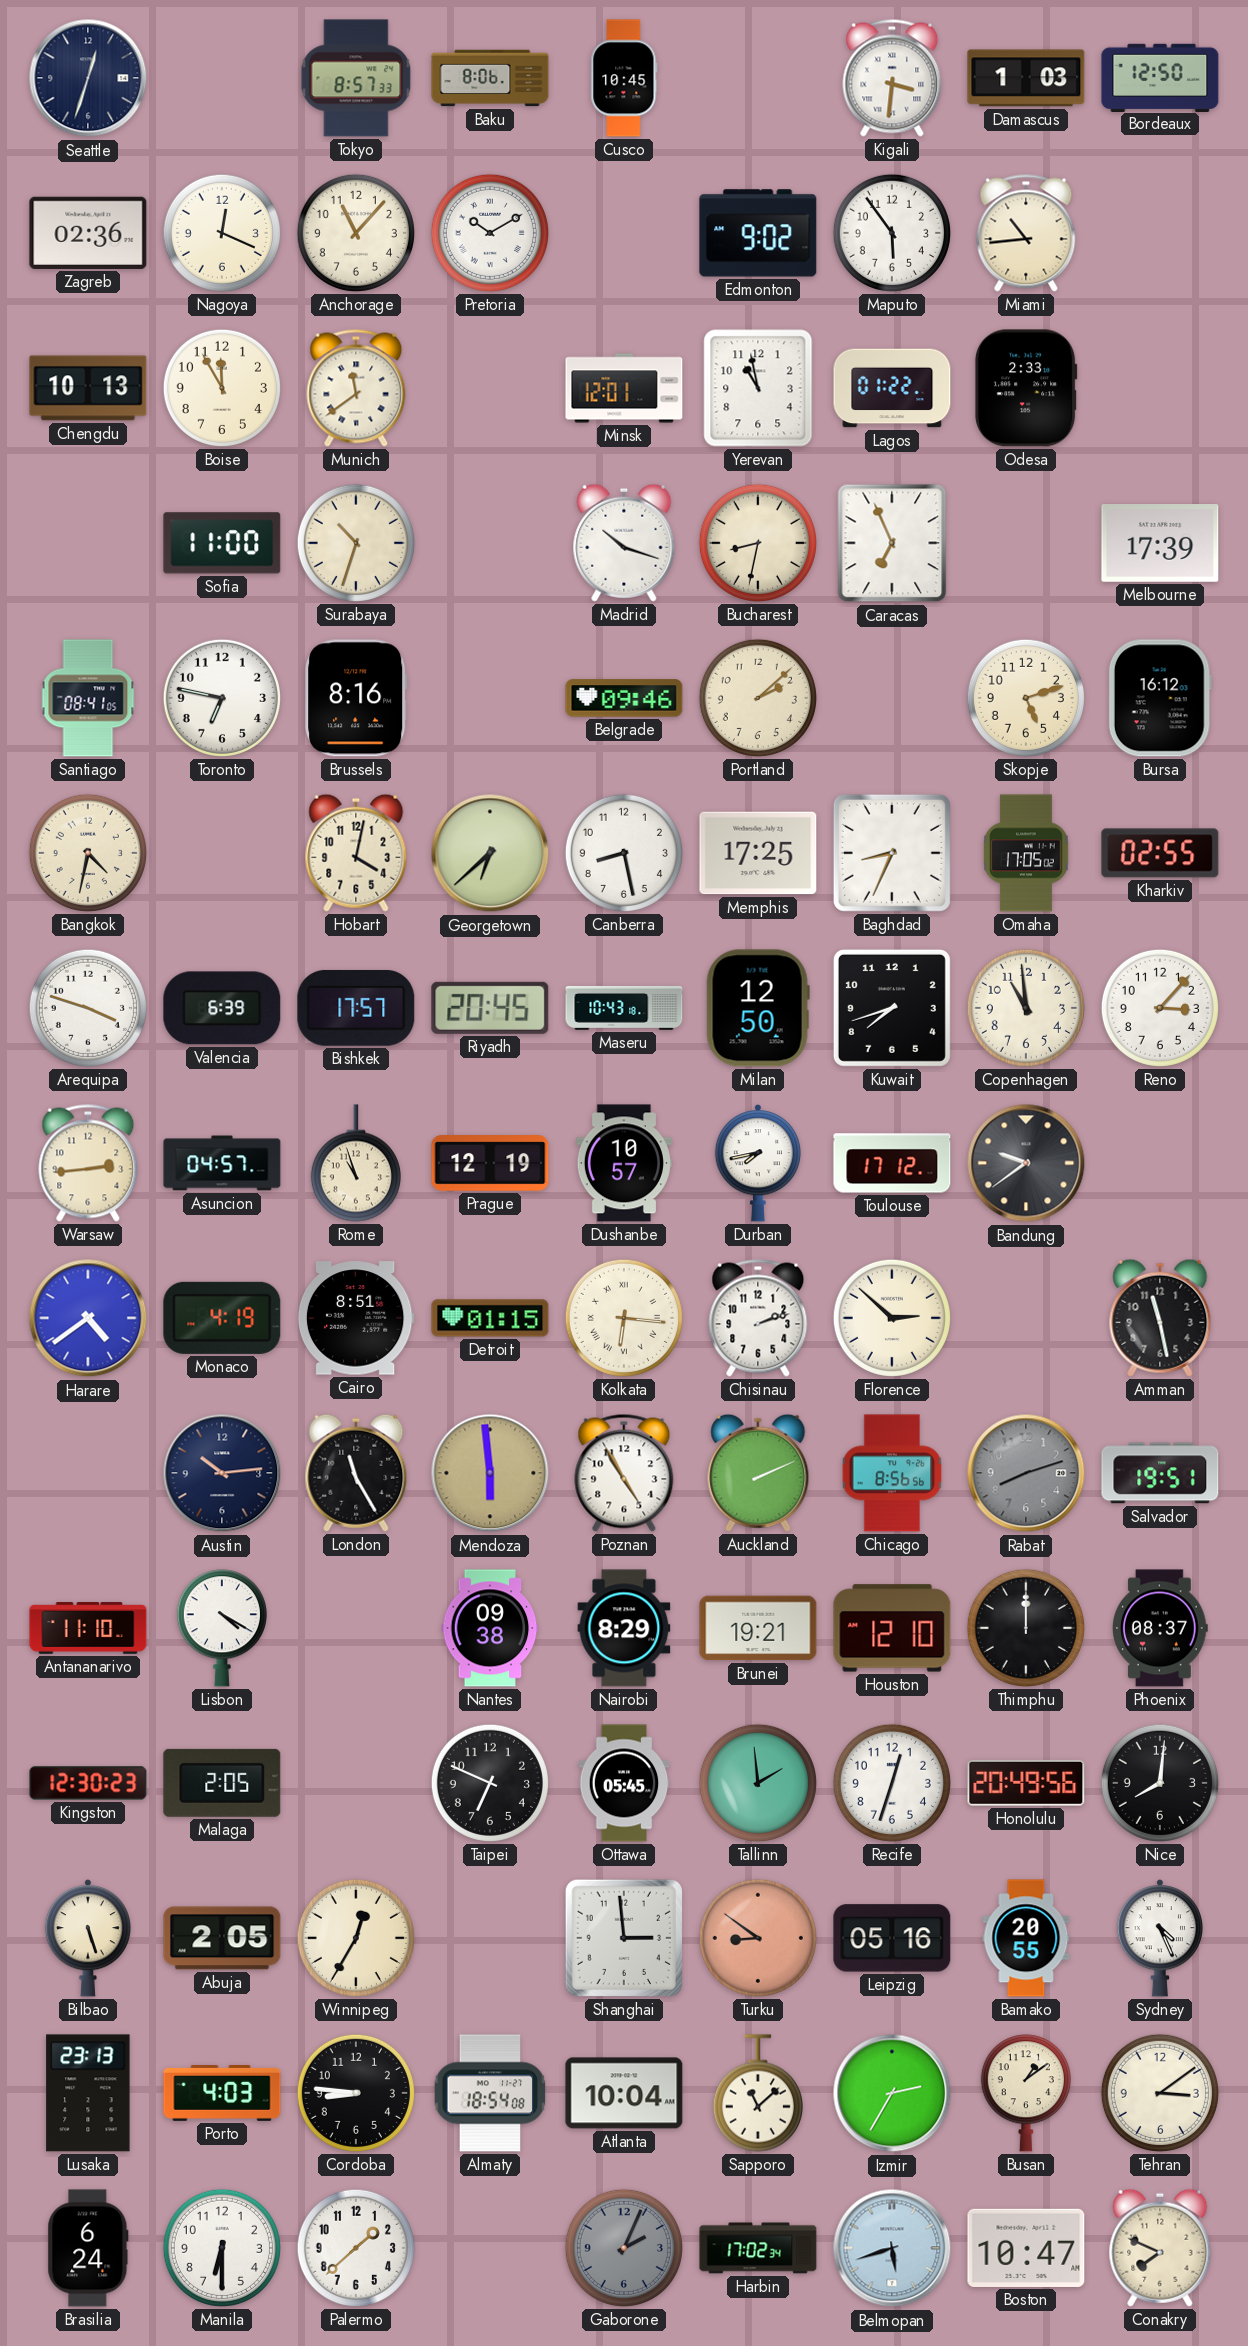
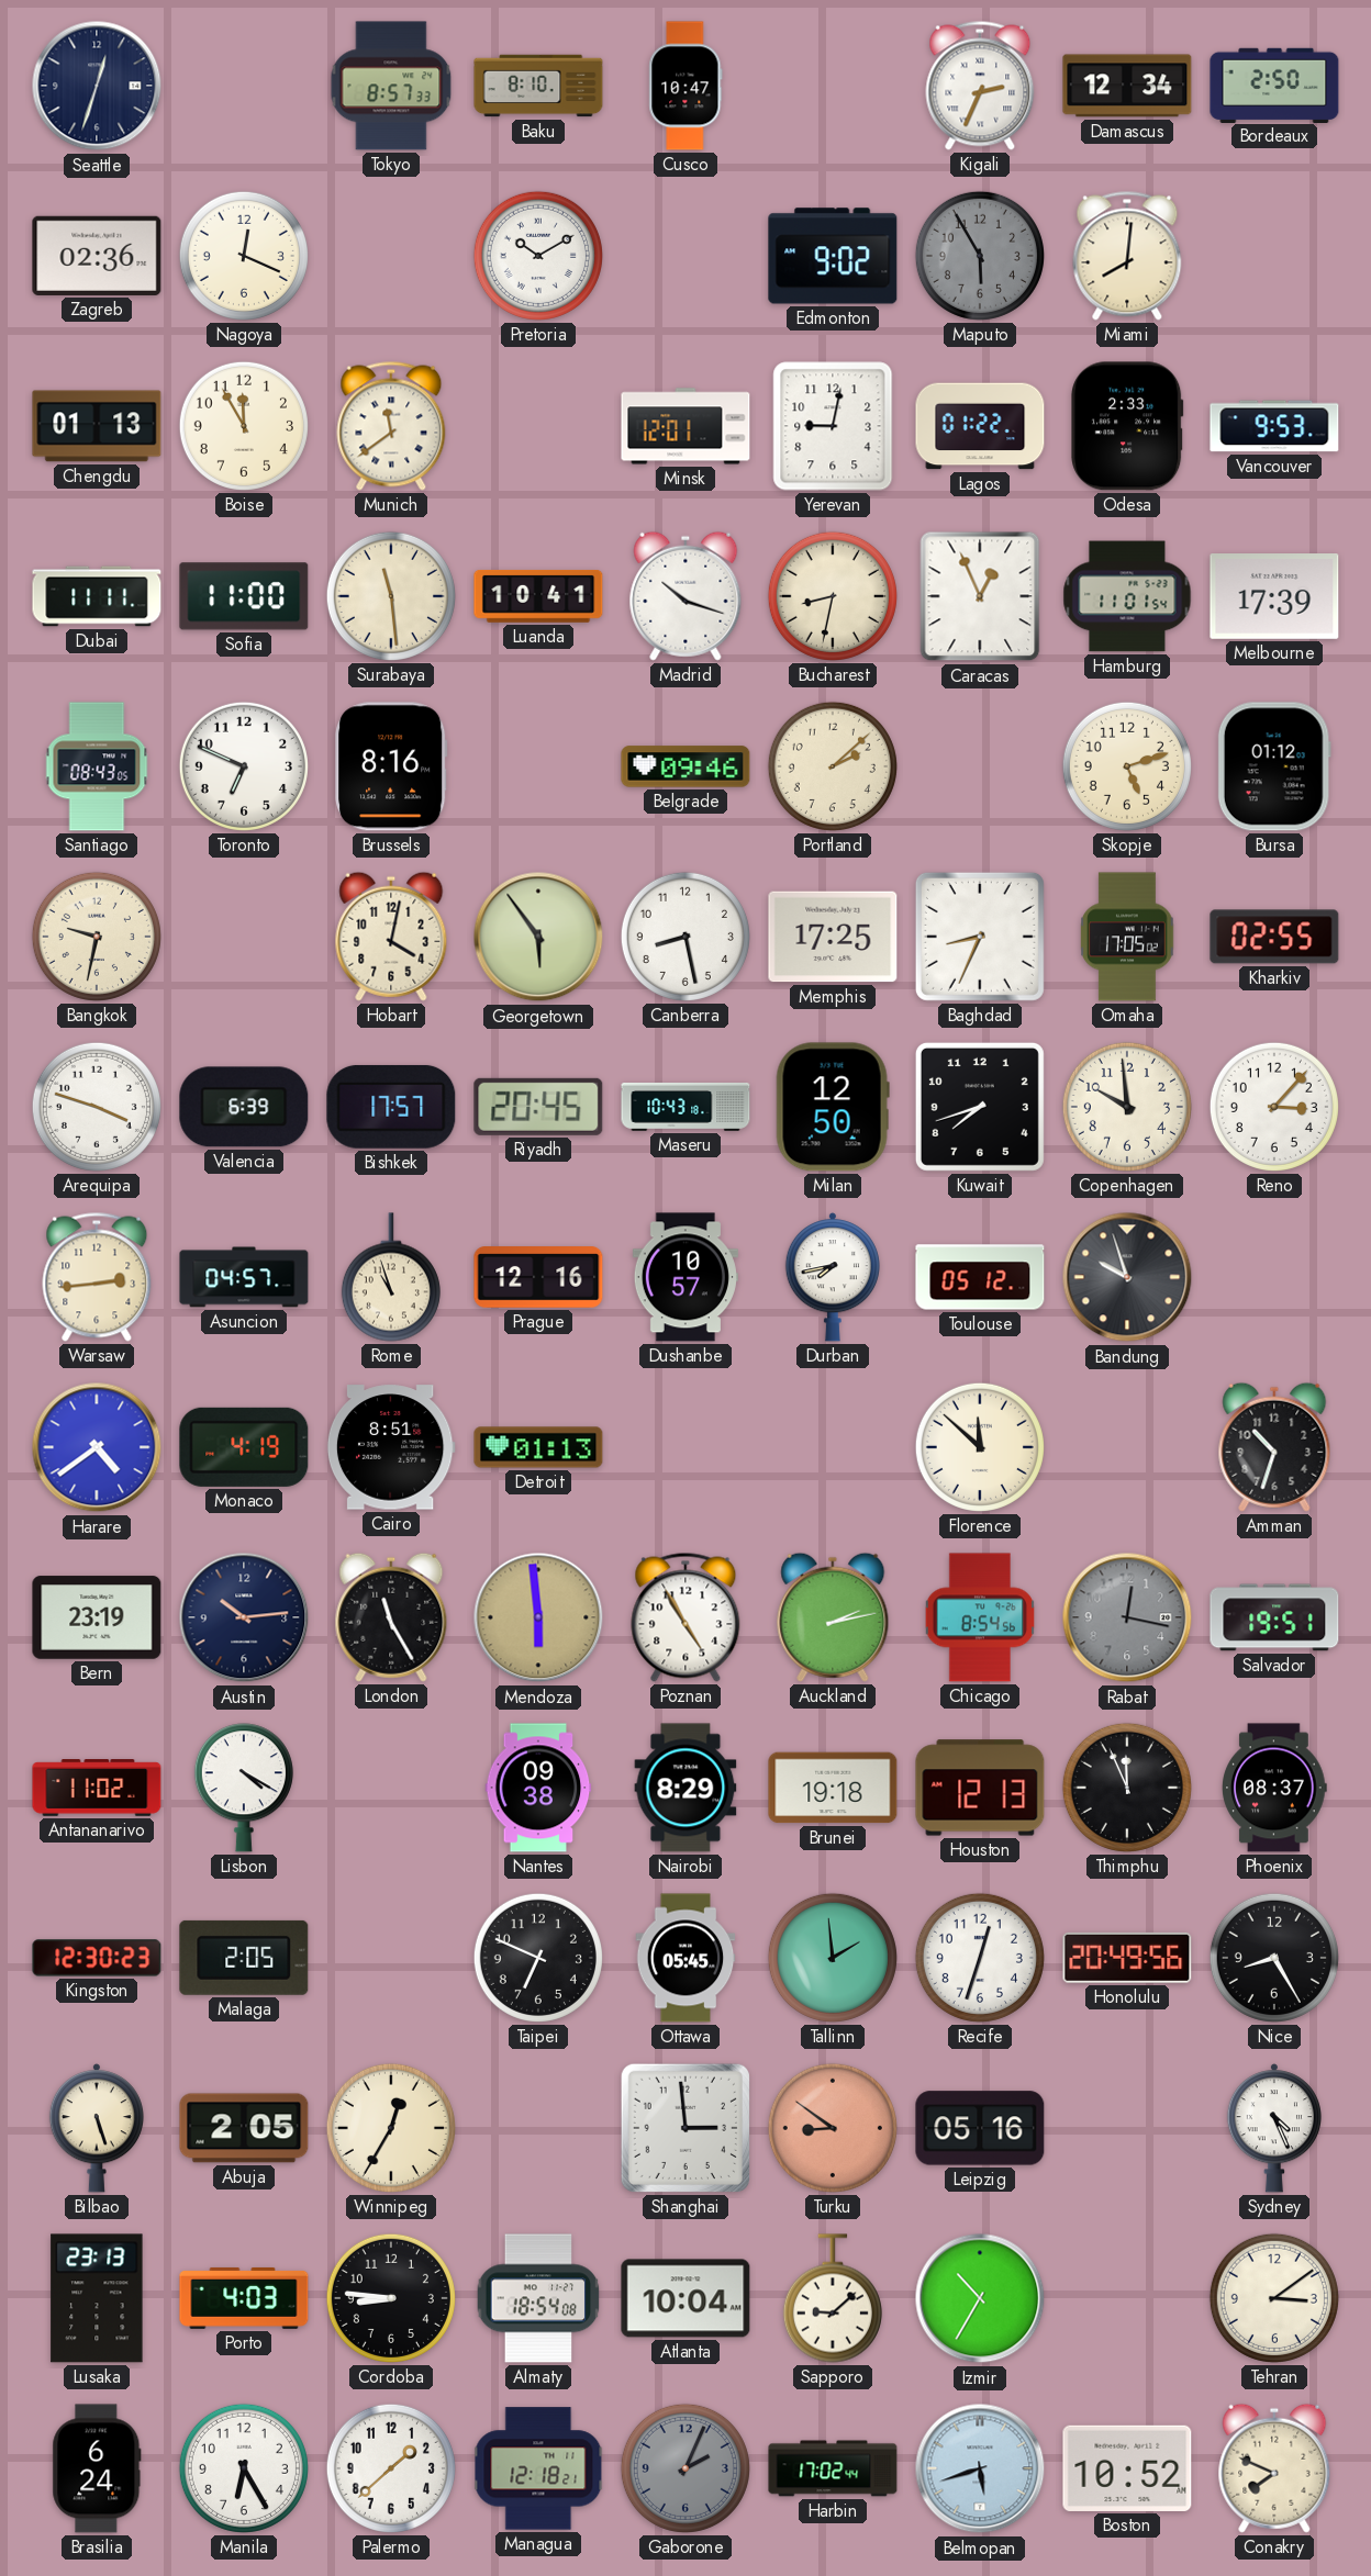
Baku: 8:06 -> 8:10
Cusco: 10:45 -> 10:47
Kigali: 3:31 -> 2:34
Damascus: 1:03 -> 12:34
Bordeaux: 12:50 -> 2:50
Anchorage: 11:07 -> none
Maputo: 5:54 -> 5:55
Maputo dial: white -> grey
Miami: 10:44 -> 8:01
Chengdu: 10:13 -> 01:13
Yerevan: 10:58 -> 9:02
Vancouver: none -> 9:53
Dubai: none -> 11:11
Surabaya: 10:33 -> 11:29
Luanda: none -> 10:41
Caracas: 6:56 -> 12:56
Hamburg: none -> 11:01
Santiago: 08:41 -> 08:43
Toronto: 6:47 -> 6:49
Bursa: 16:12 -> 01:12
Bangkok: 4:32 -> 9:32
Georgetown: 6:38 -> 5:54
Copenhagen: 10:59 -> 9:59
Prague: 12:19 -> 12:16
Toulouse: 17:12 -> 05:12
Bandung: 9:39 -> 9:57
Detroit: 01:15 -> 01:13
Kolkata: 6:16 -> none
Chisinau: 2:12 -> none
Florence: 2:52 -> 11:52
Amman: 11:28 -> 10:33
Bern: none -> 23:19
Auckland: 2:11 -> 2:13
Chicago: 8:56 -> 8:54
Rabat: 8:12 -> 12:17
Antananarivo: 11:10 -> 11:02
Brunei: 19:21 -> 19:18
Houston: 12:10 -> 12:13
Thimphu: 12:00 -> 11:56
Nice: 8:01 -> 8:25
Bamako: 20:55 -> none
Sapporo: 11:08 -> 9:08
Izmir: 2:35 -> 10:35
Busan: 1:09 -> none
Manila: 6:30 -> 6:25
Managua: none -> 12:18
Harbin: 17:02:34 -> 17:02:44
Boston: 10:47 -> 10:52
